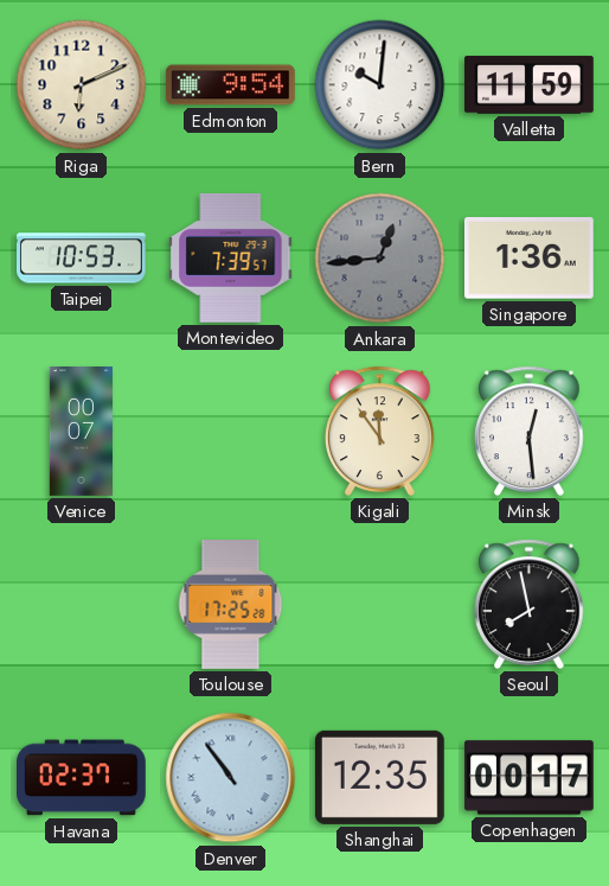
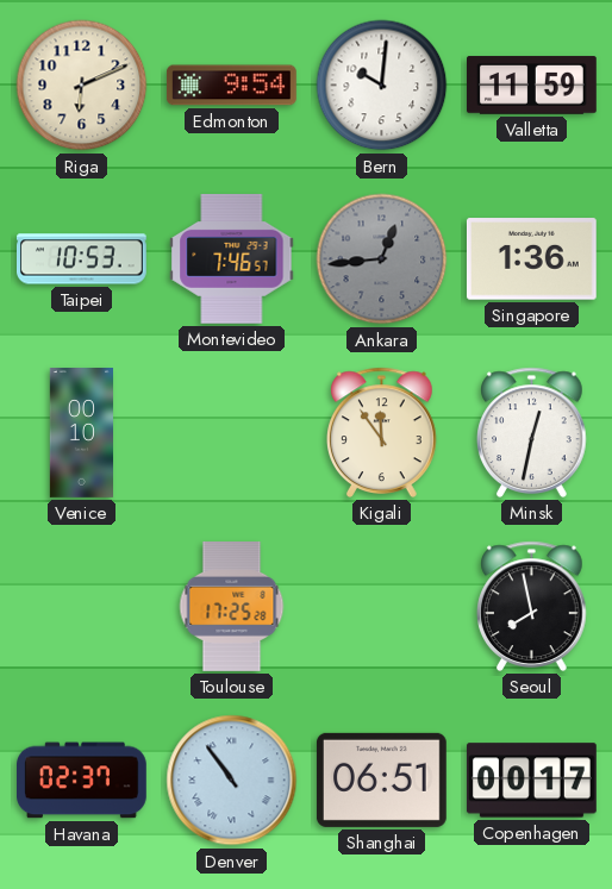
Montevideo: 7:39 -> 7:46
Venice: 00:07 -> 00:10
Minsk: 12:29 -> 12:32
Shanghai: 12:35 -> 06:51
